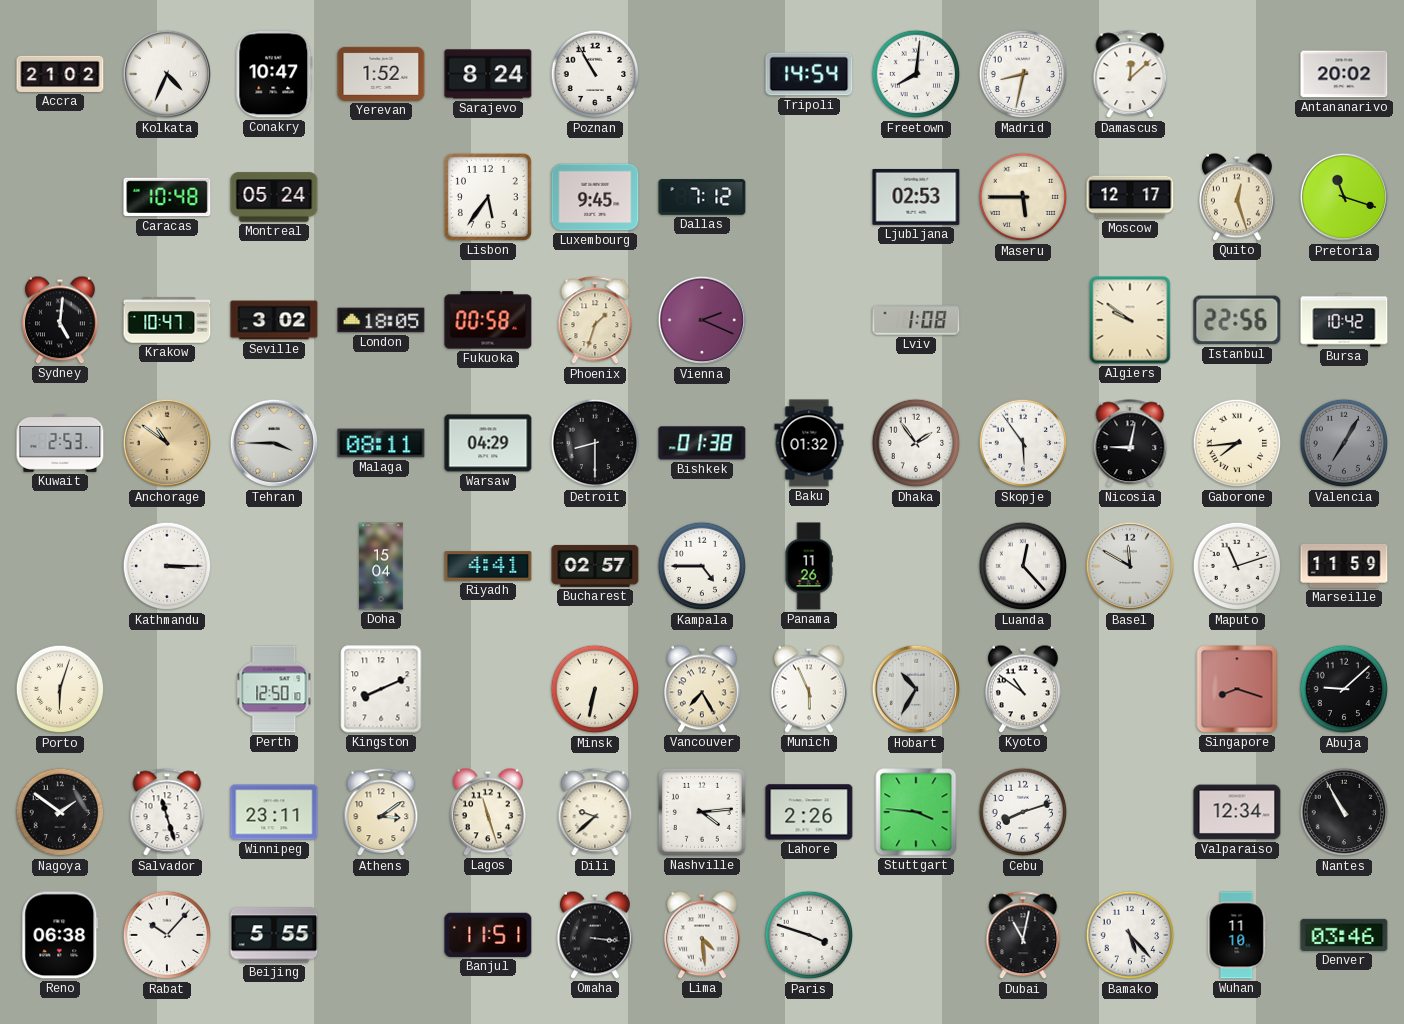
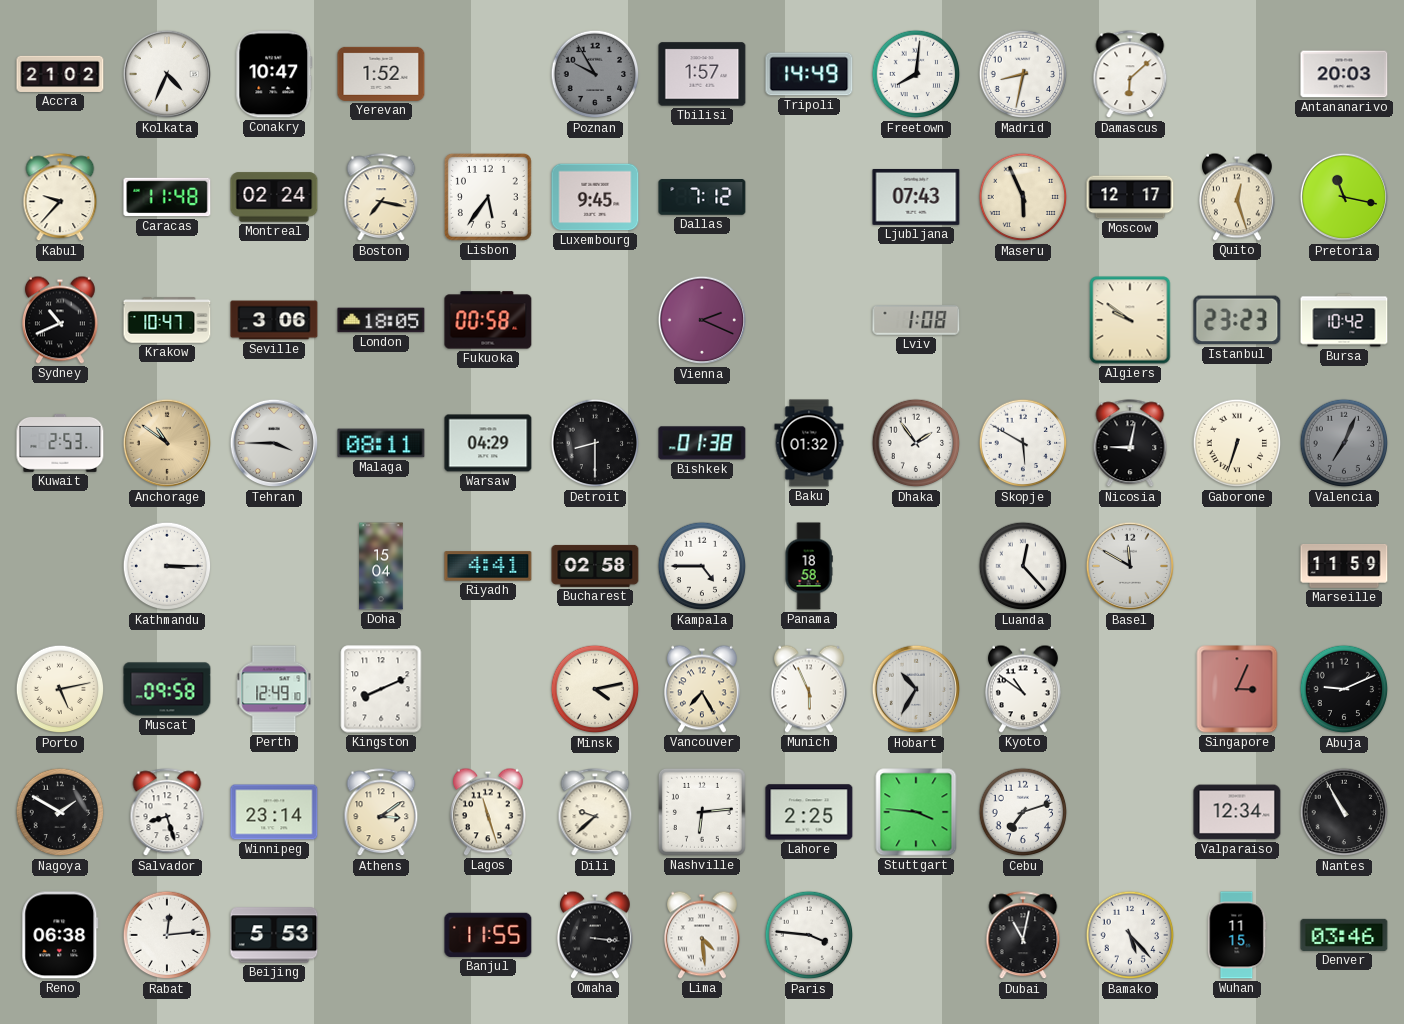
Sarajevo: 8:24 -> none
Poznan: 10:55 -> 9:55
Poznan dial: white -> grey
Tbilisi: none -> 1:57
Tripoli: 14:54 -> 14:49
Damascus: 12:08 -> 6:08
Antananarivo: 20:02 -> 20:03
Kabul: none -> 9:37
Caracas: 10:48 -> 11:48
Montreal: 05:24 -> 02:24
Boston: none -> 7:17
Ljubljana: 02:53 -> 07:43
Maseru: 5:45 -> 5:56
Pretoria: 11:18 -> 11:17
Sydney: 5:01 -> 10:41
Seville: 3:02 -> 3:06
Phoenix: 1:33 -> none
Istanbul: 22:56 -> 23:23
Skopje: 5:54 -> 5:50
Gaborone: 7:44 -> 6:33
Valencia: 7:05 -> 7:04
Bucharest: 02:57 -> 02:58
Panama: 11:26 -> 18:58
Maputo: 11:12 -> none
Porto: 6:03 -> 5:13
Muscat: none -> 09:58
Perth: 12:50 -> 12:49
Minsk: 6:32 -> 4:13
Singapore: 8:18 -> 3:04
Abuja: 9:08 -> 9:11
Nagoya: 1:51 -> 1:50
Salvador: 11:27 -> 8:27
Winnipeg: 23:11 -> 23:14
Nashville: 4:14 -> 6:14
Lahore: 2:26 -> 2:25
Cebu: 8:12 -> 7:12
Rabat: 10:07 -> 12:14
Beijing: 5:55 -> 5:53
Banjul: 11:51 -> 11:55
Paris: 3:48 -> 3:46
Wuhan: 11:10 -> 11:15
